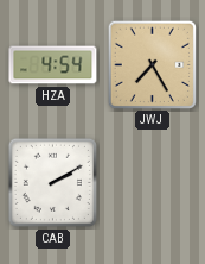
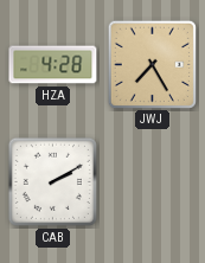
HZA: 4:54 -> 4:28
